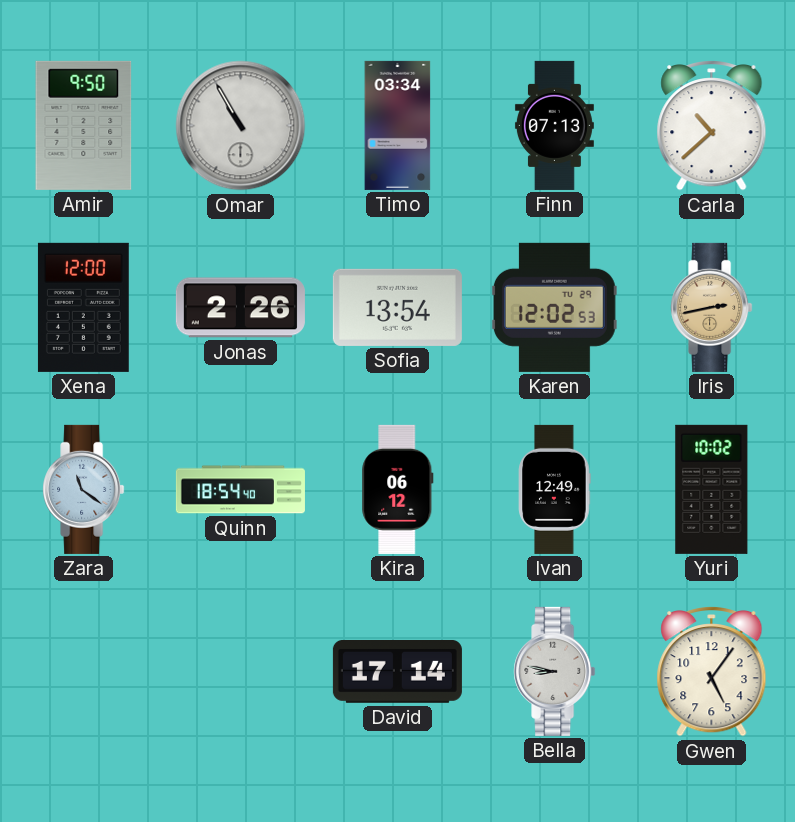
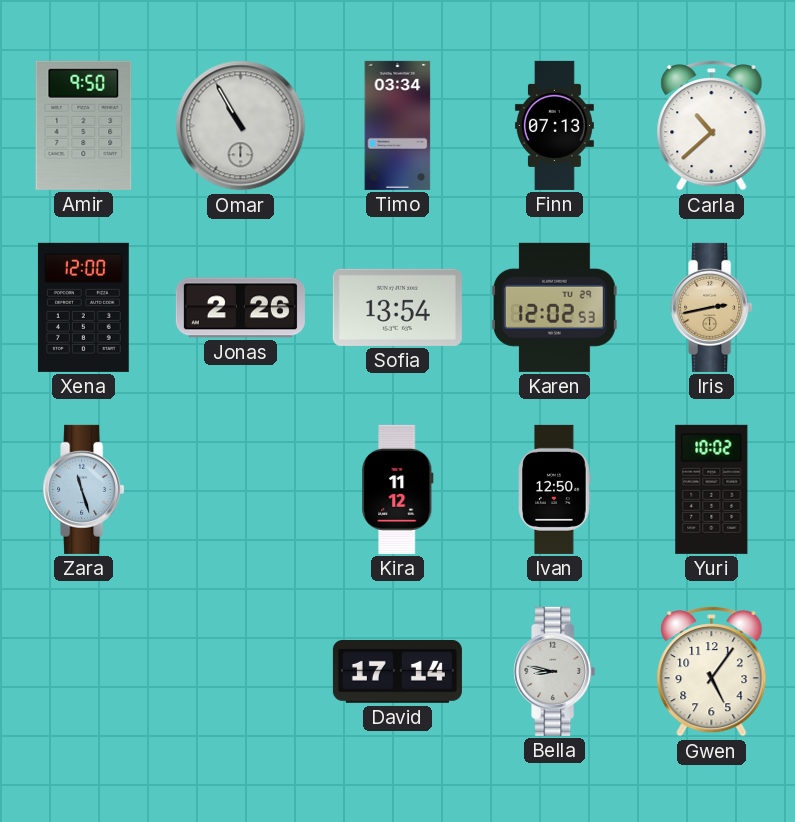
Zara: 11:21 -> 11:27
Quinn: 18:54 -> none
Kira: 06:12 -> 11:12
Ivan: 12:49 -> 12:50
